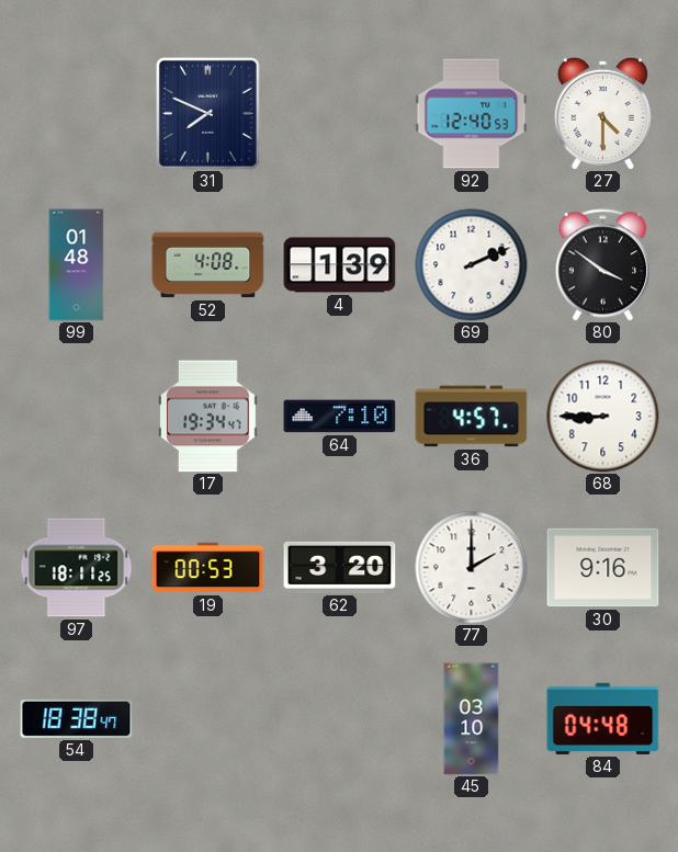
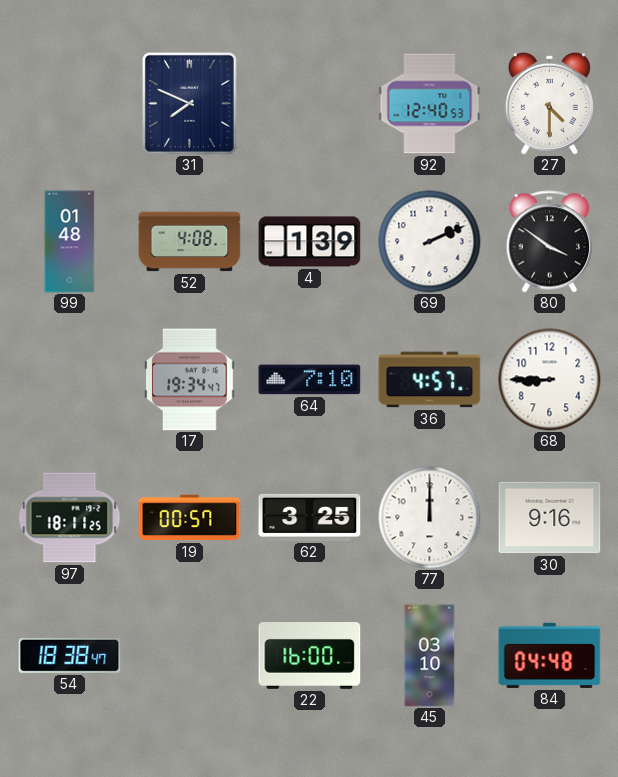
19: 00:53 -> 00:57
62: 3:20 -> 3:25
77: 2:00 -> 12:00
22: none -> 16:00
